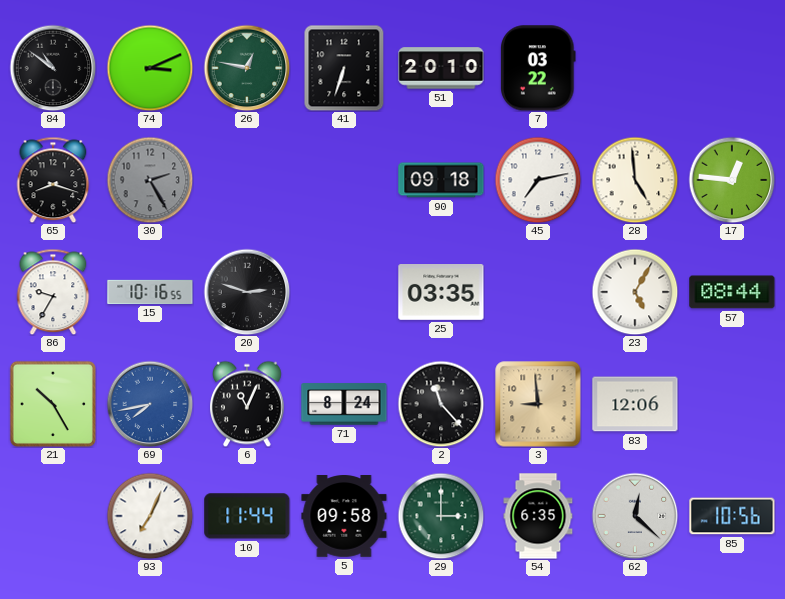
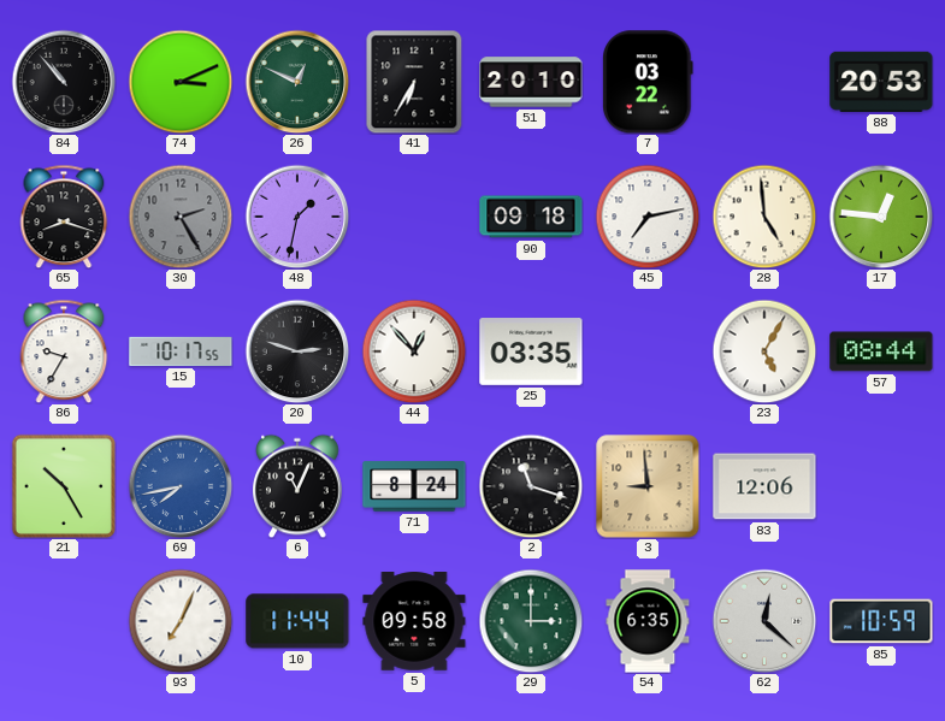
84: 10:51 -> 10:53
26: 12:47 -> 12:49
41: 6:33 -> 6:35
88: none -> 20:53
48: none -> 1:32
15: 10:16 -> 10:17
44: none -> 12:53
2: 11:23 -> 11:18
85: 10:56 -> 10:59
